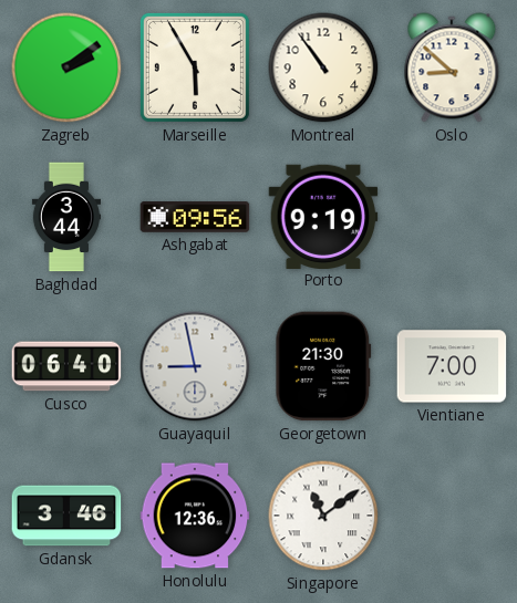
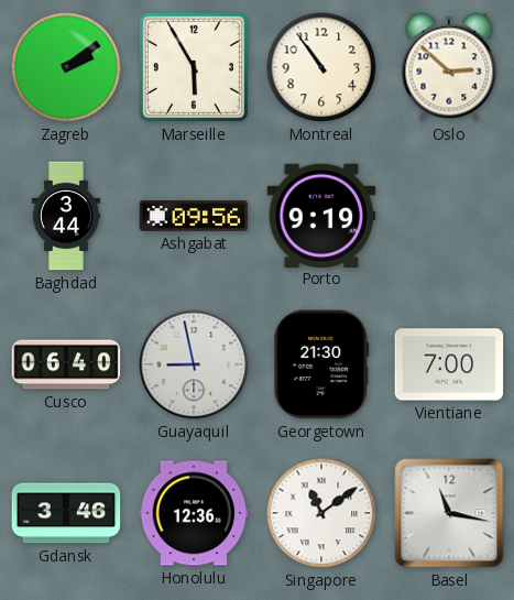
Oslo: 8:52 -> 2:52
Basel: none -> 11:17
